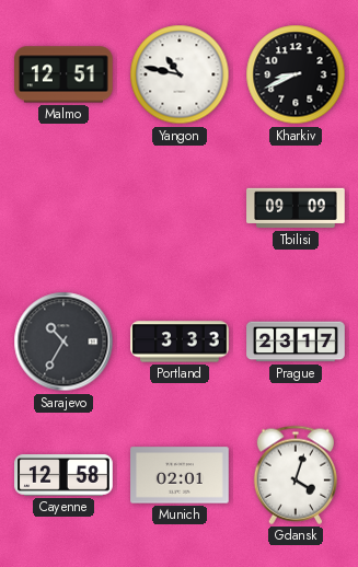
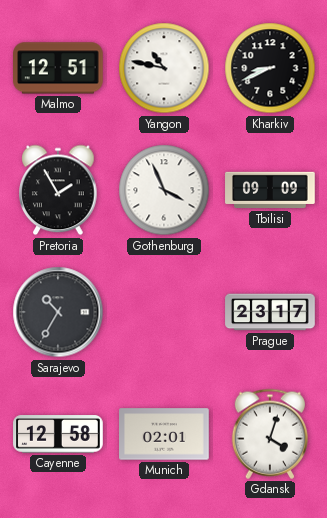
Pretoria: none -> 1:55
Gothenburg: none -> 3:56
Portland: 3:33 -> none
